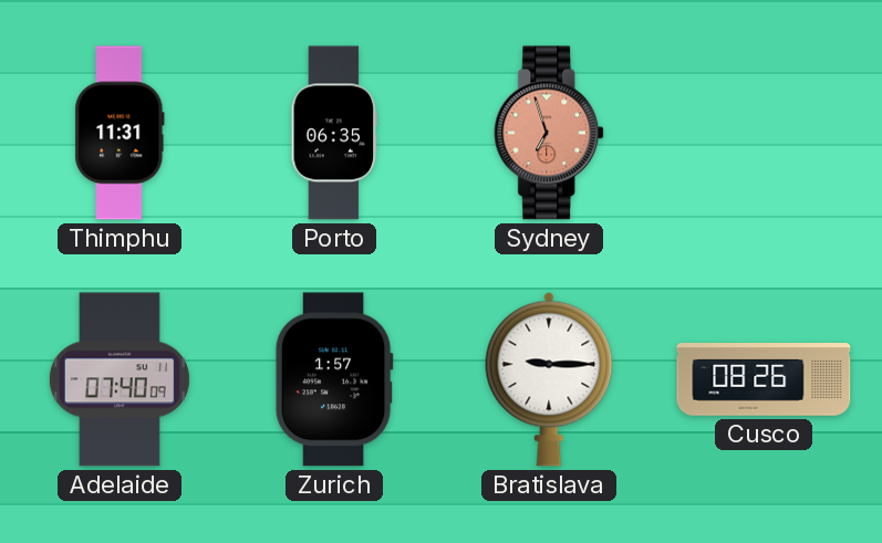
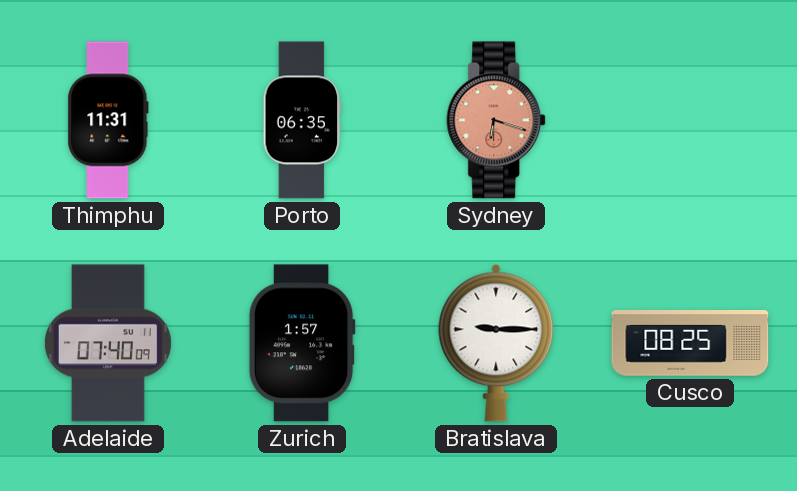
Sydney: 6:57 -> 6:18
Cusco: 08:26 -> 08:25
